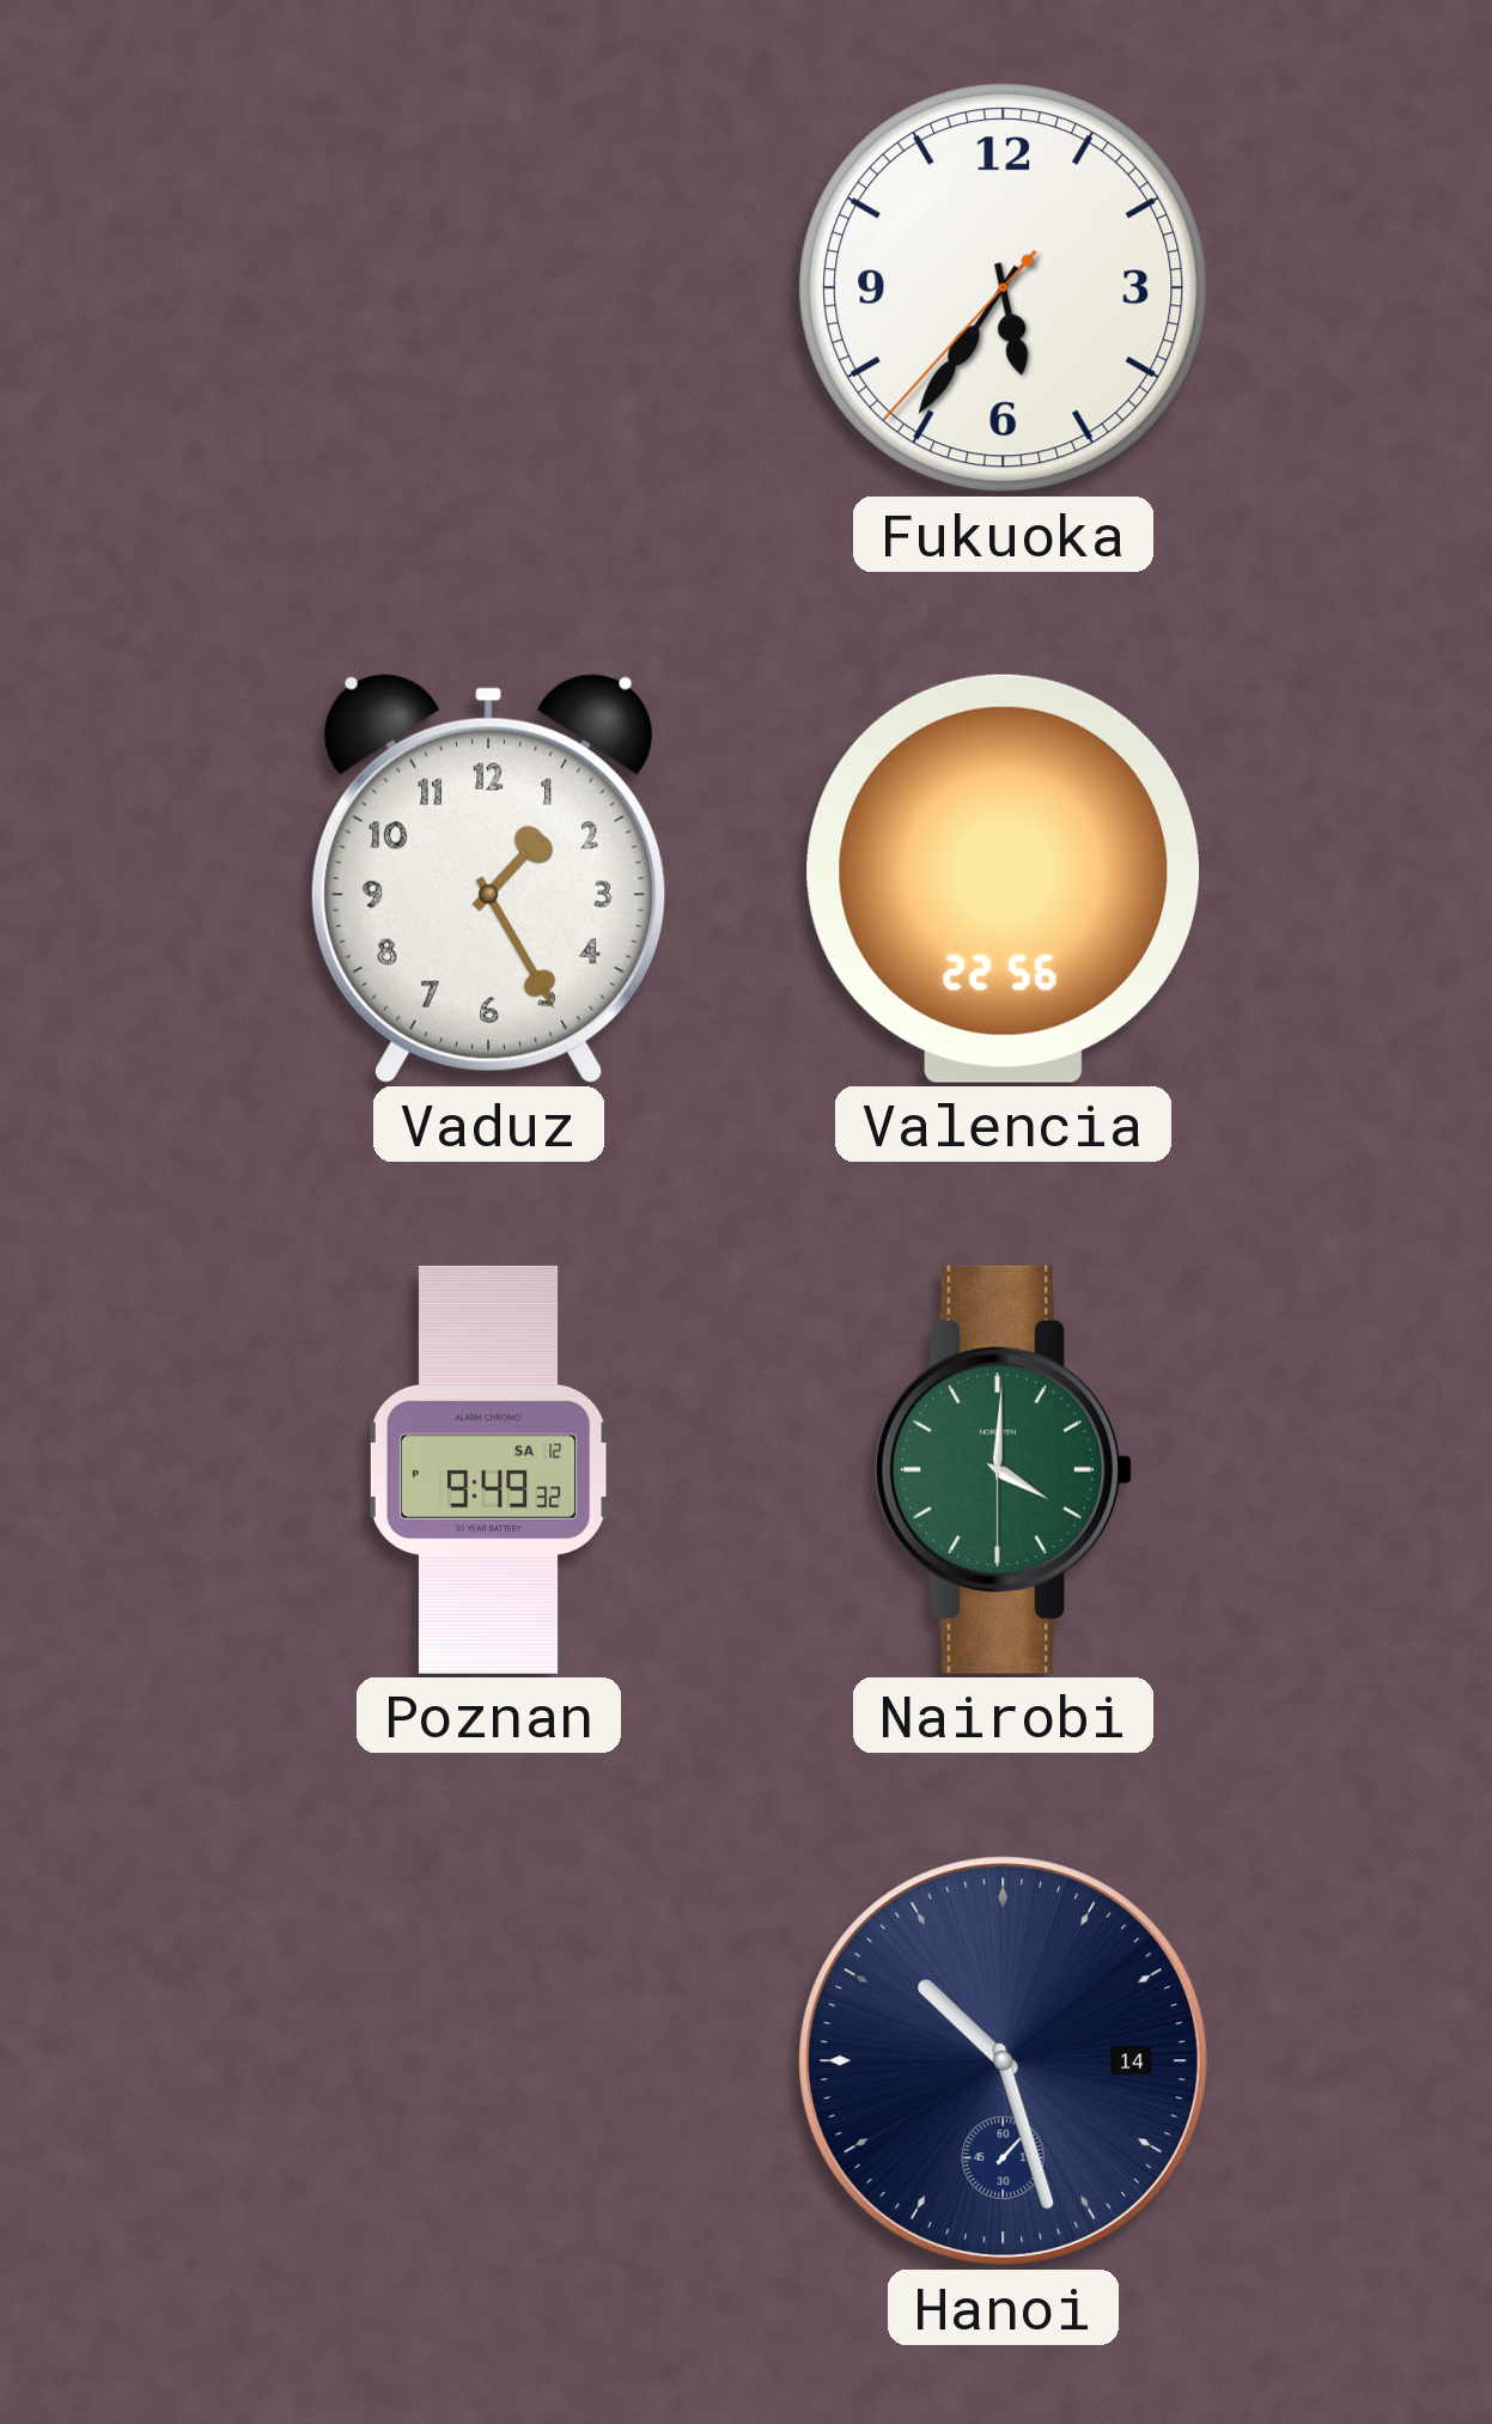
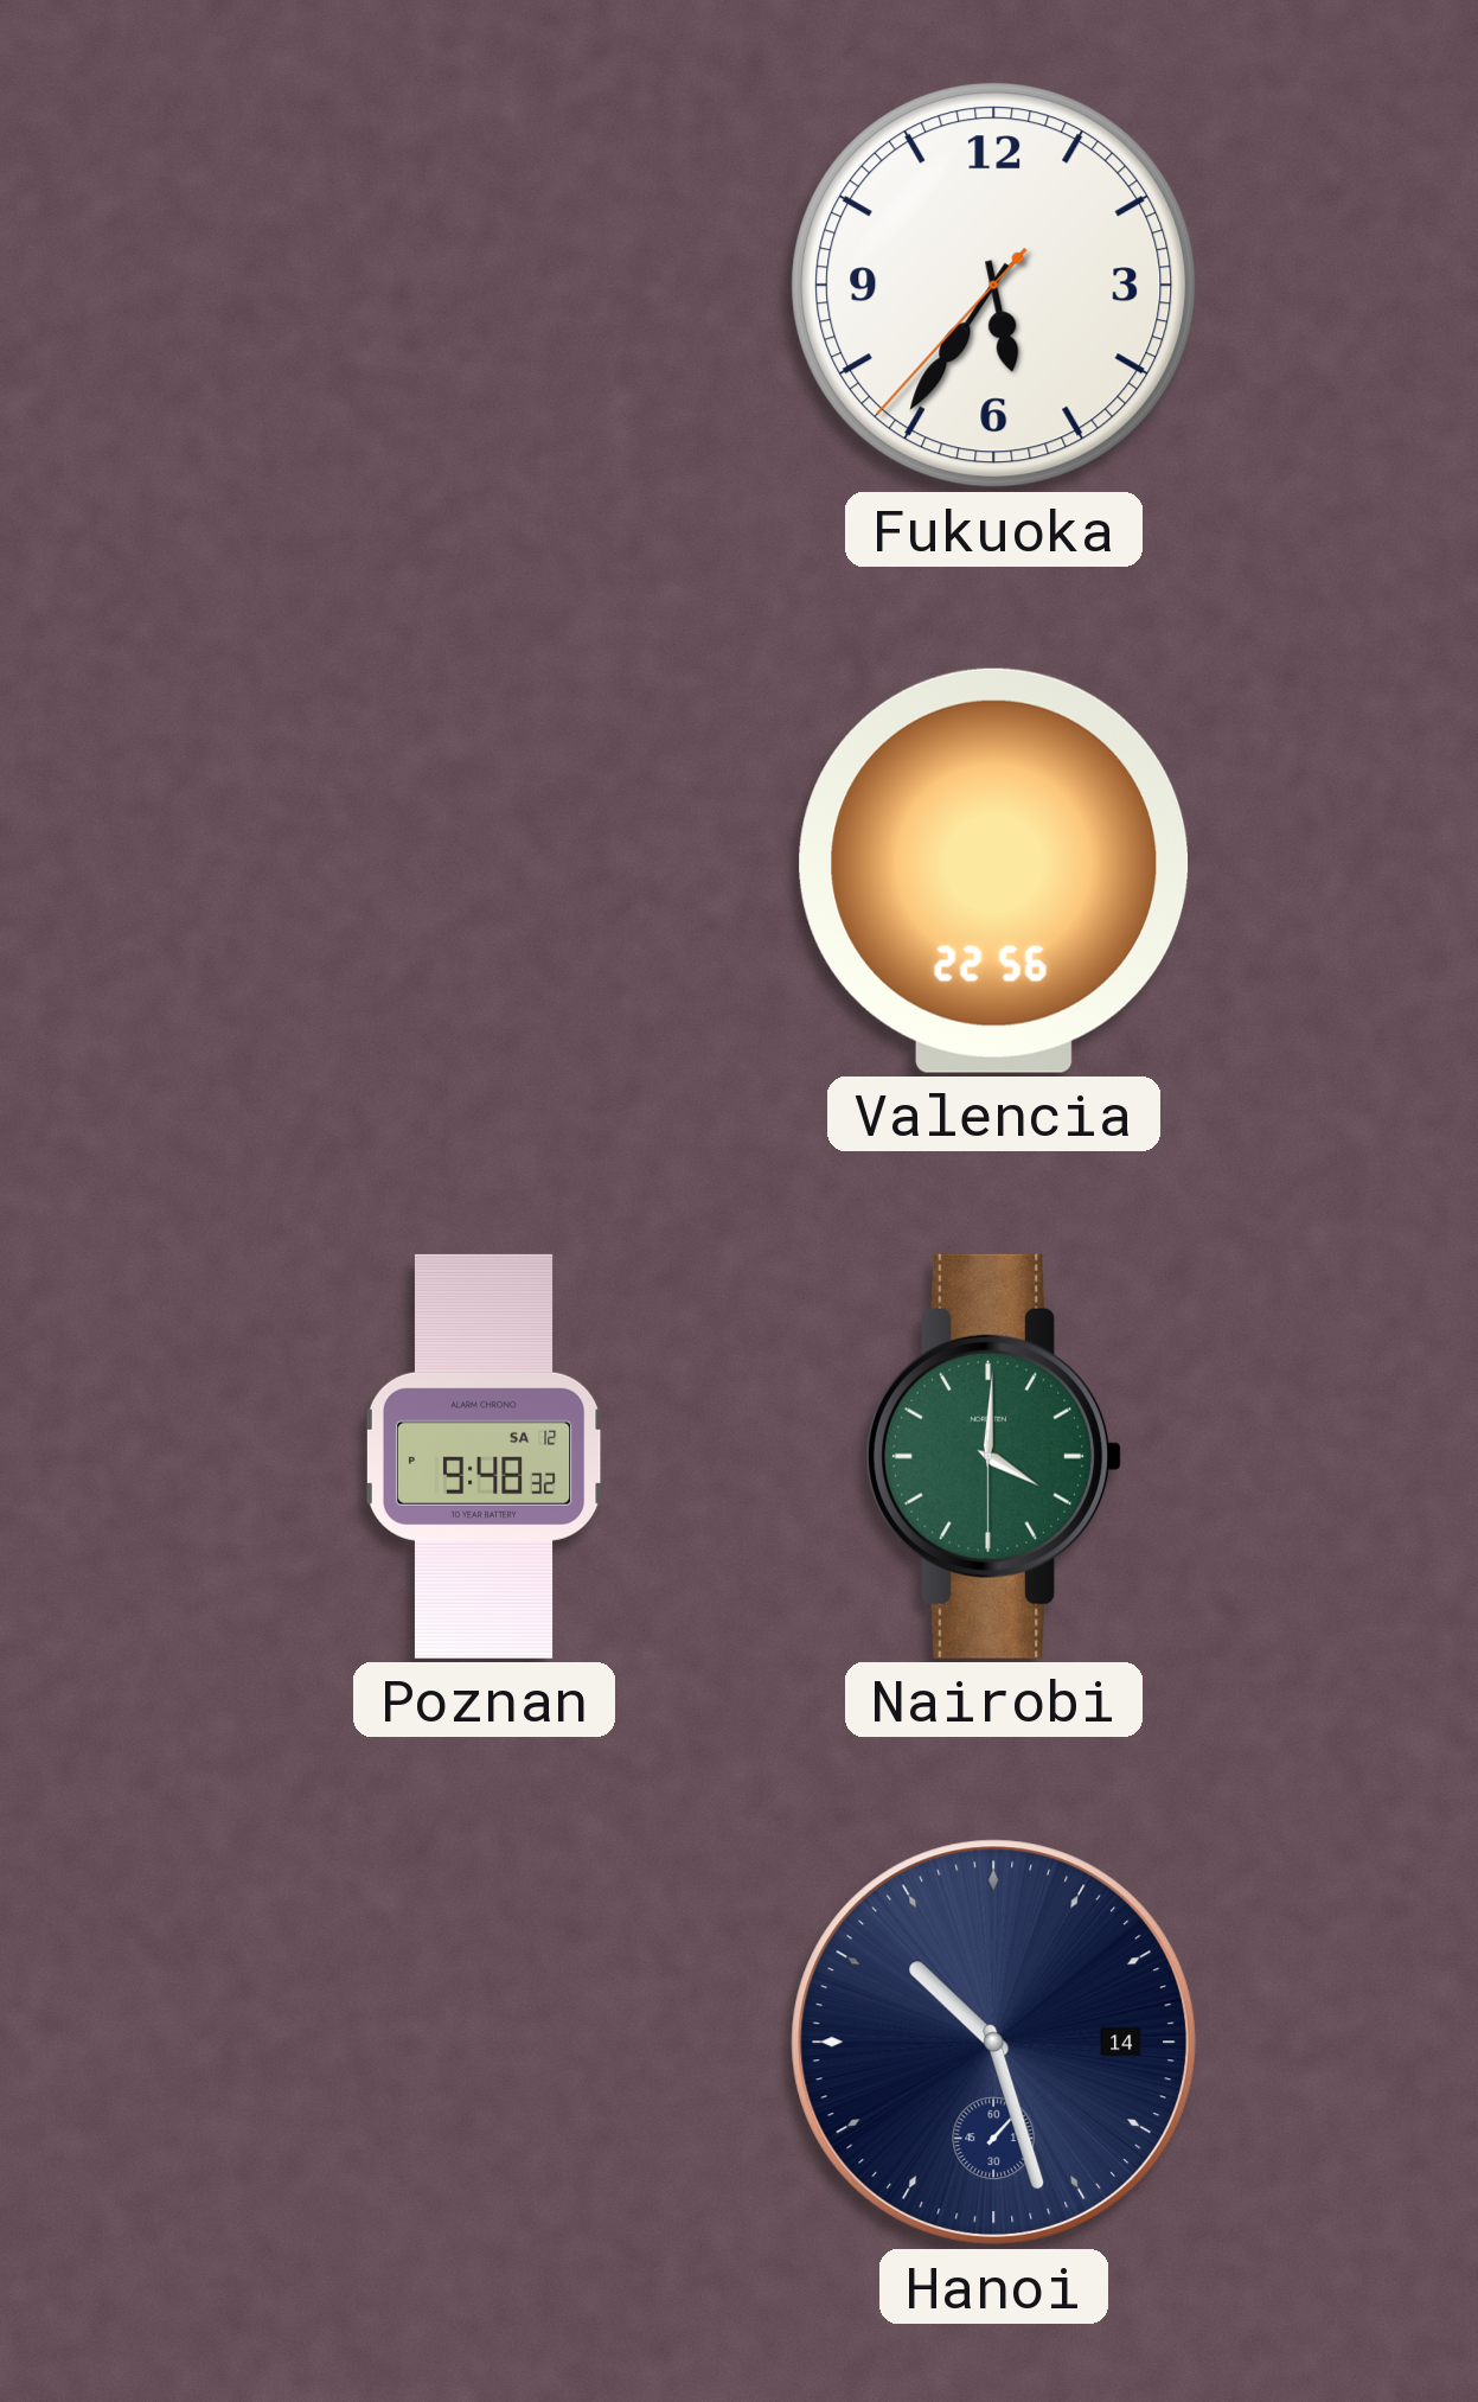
Vaduz: 1:25 -> none
Poznan: 9:49 -> 9:48
